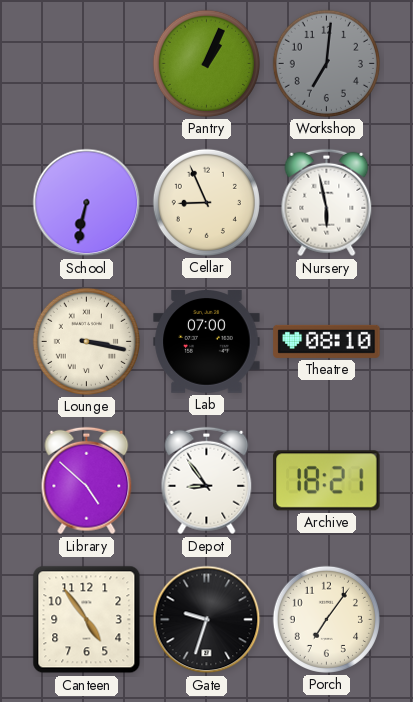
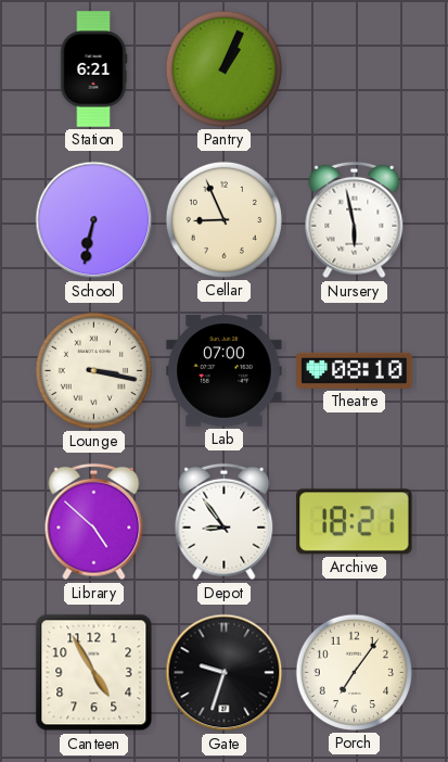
Station: none -> 6:21
Workshop: 7:01 -> none
Canteen: 4:54 -> 4:55
